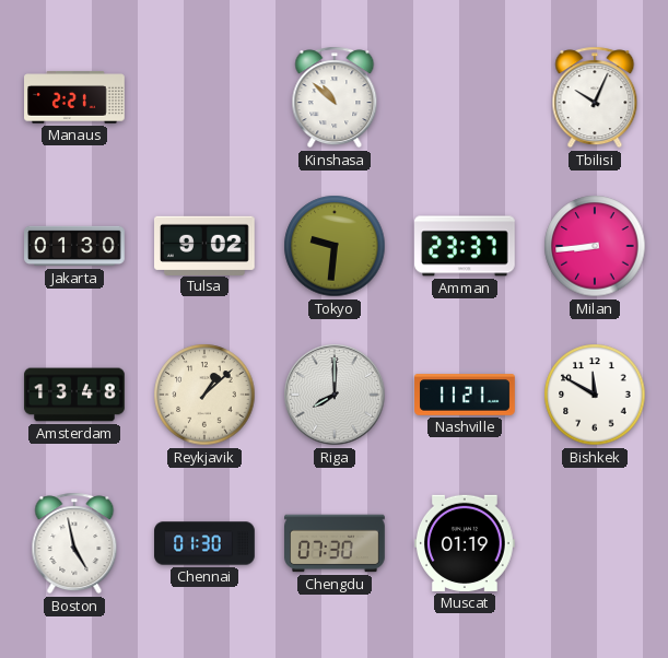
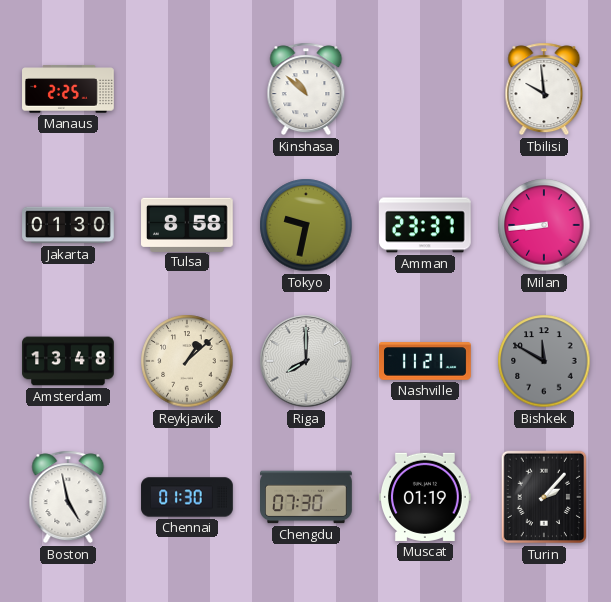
Manaus: 2:21 -> 2:25
Tbilisi: 10:04 -> 9:59
Tulsa: 9:02 -> 8:58
Tokyo: 9:31 -> 9:32
Bishkek dial: white -> grey
Turin: none -> 2:07
